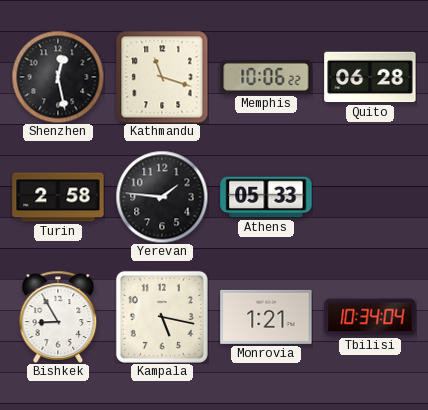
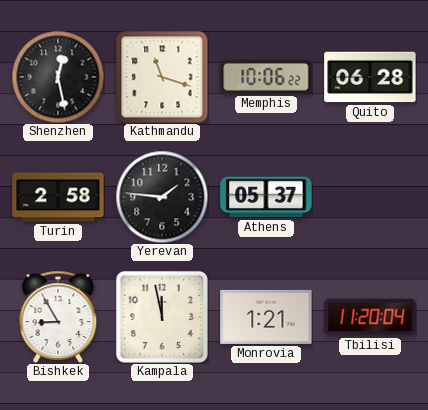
Athens: 05:33 -> 05:37
Kampala: 5:17 -> 11:58
Tbilisi: 10:34 -> 11:20
